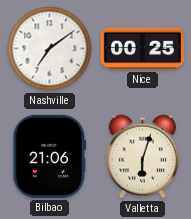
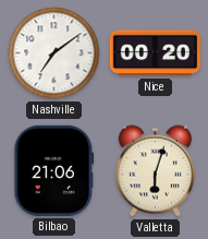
Nice: 00:25 -> 00:20
